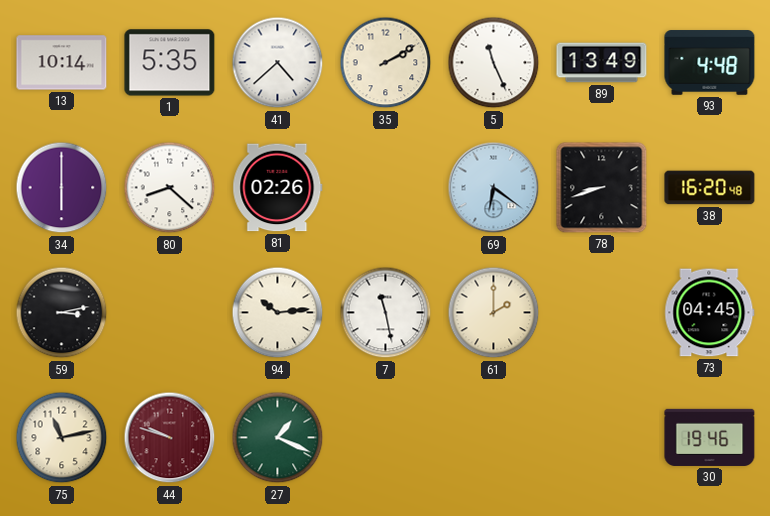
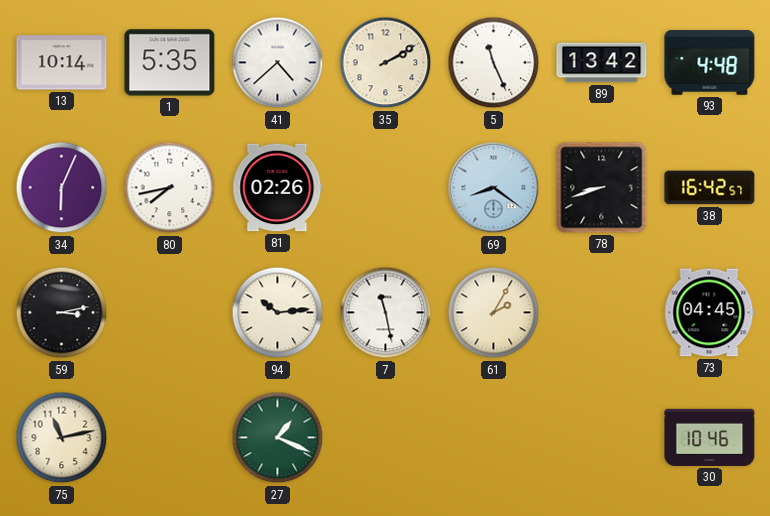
89: 13:49 -> 13:42
34: 6:00 -> 6:04
80: 8:22 -> 7:43
69: 6:21 -> 8:21
38: 16:20 -> 16:42
61: 2:00 -> 2:05
44: 9:48 -> none
30: 19:46 -> 10:46
